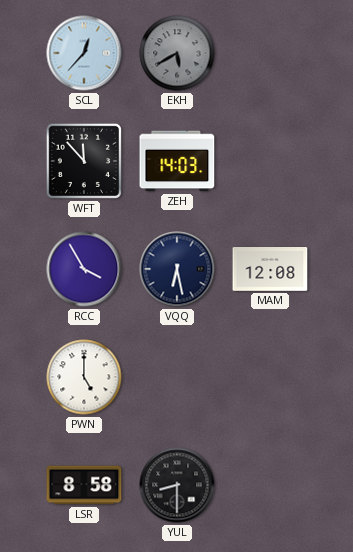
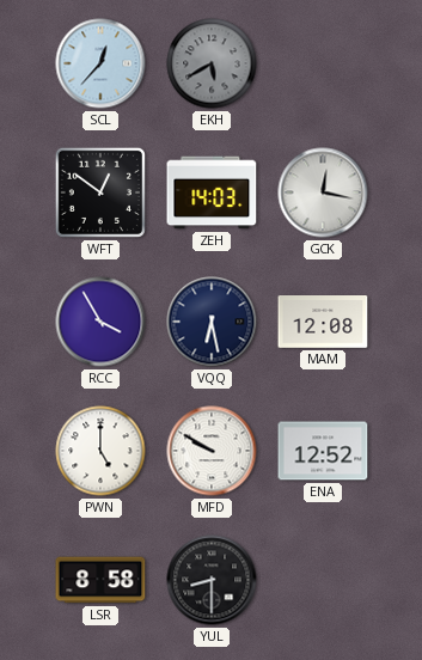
WFT: 11:53 -> 12:51
GCK: none -> 12:17
MFD: none -> 9:50
ENA: none -> 12:52
